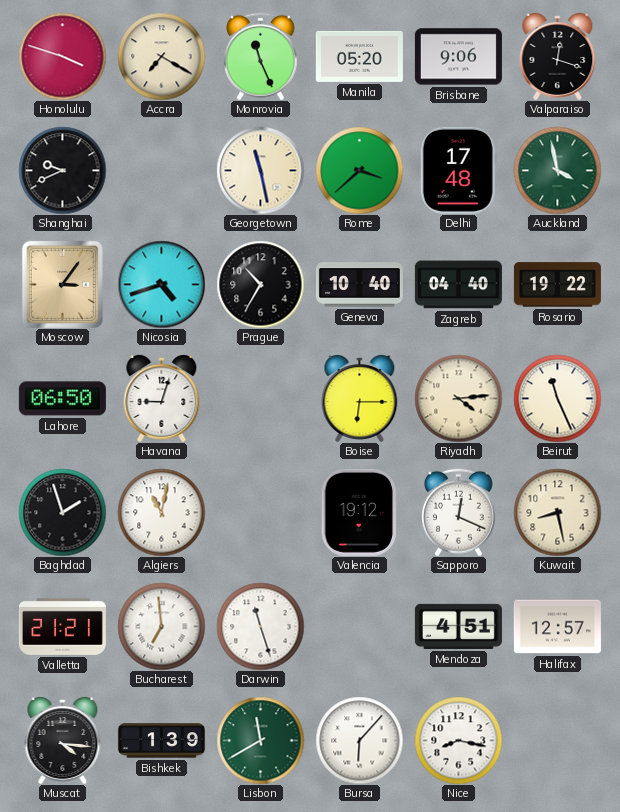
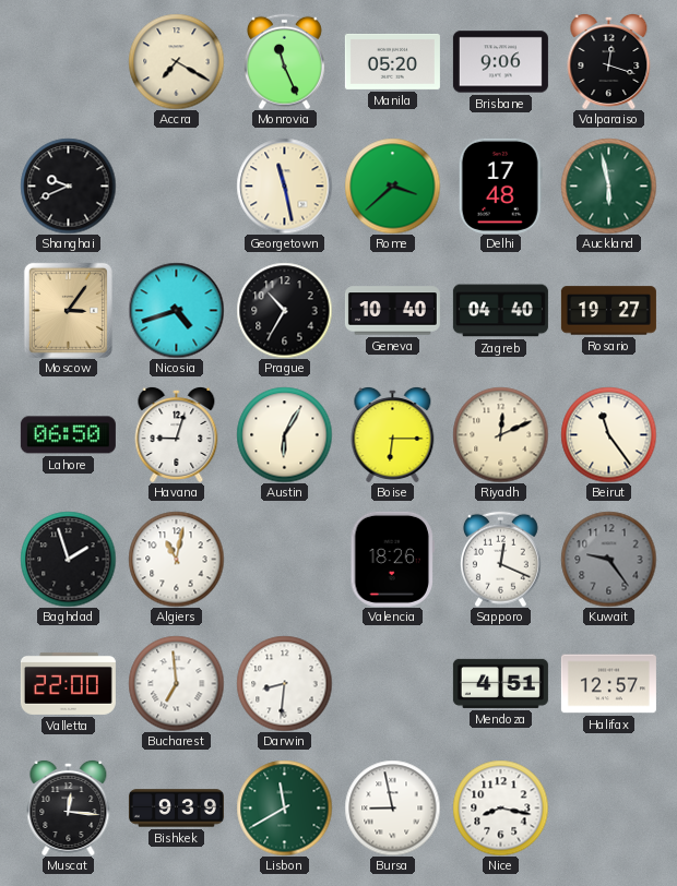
Honolulu: 3:48 -> none
Auckland: 3:58 -> 5:58
Rosario: 19:22 -> 19:27
Austin: none -> 6:05
Riyadh: 4:14 -> 12:11
Beirut: 11:26 -> 11:24
Valencia: 19:12 -> 18:26
Kuwait: 8:28 -> 9:24
Kuwait dial: cream -> grey
Valletta: 21:21 -> 22:00
Darwin: 11:27 -> 8:31
Muscat: 4:16 -> 12:16
Bishkek: 1:39 -> 9:39
Bursa: 6:07 -> 8:58
